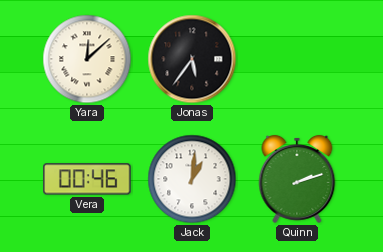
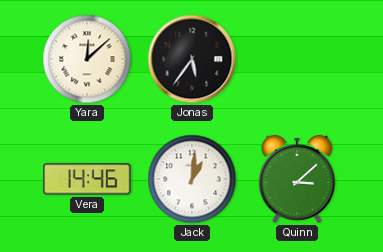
Vera: 00:46 -> 14:46
Quinn: 2:12 -> 3:08
